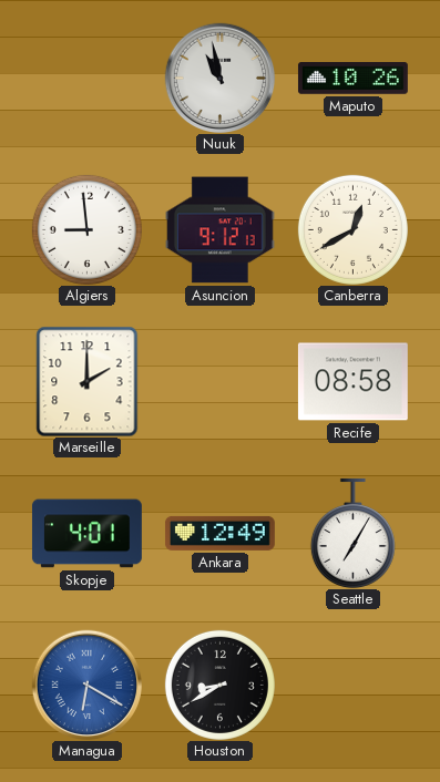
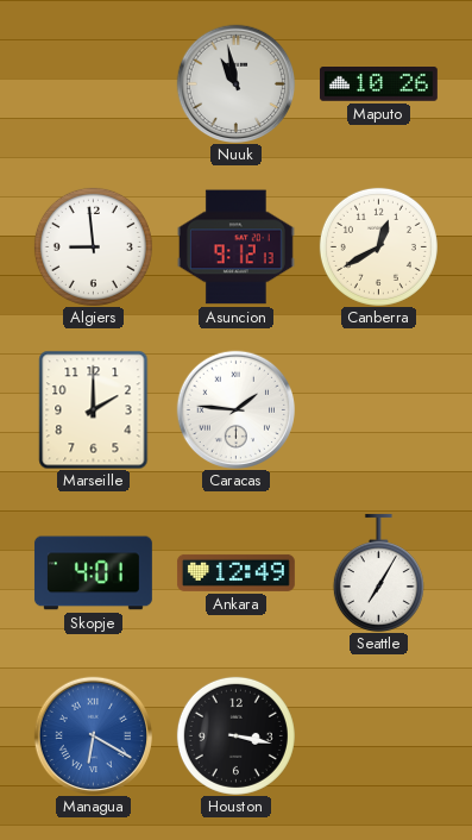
Caracas: none -> 1:46
Recife: 08:58 -> none
Houston: 8:40 -> 3:17
